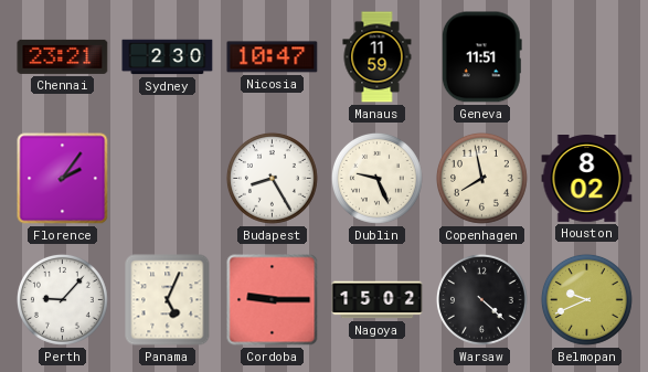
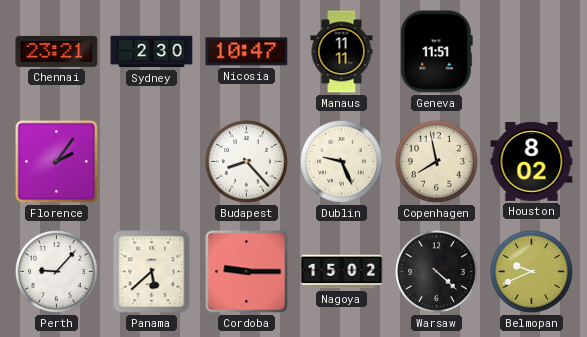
Manaus: 11:59 -> 11:11
Budapest: 8:25 -> 8:23
Panama: 5:04 -> 5:38
